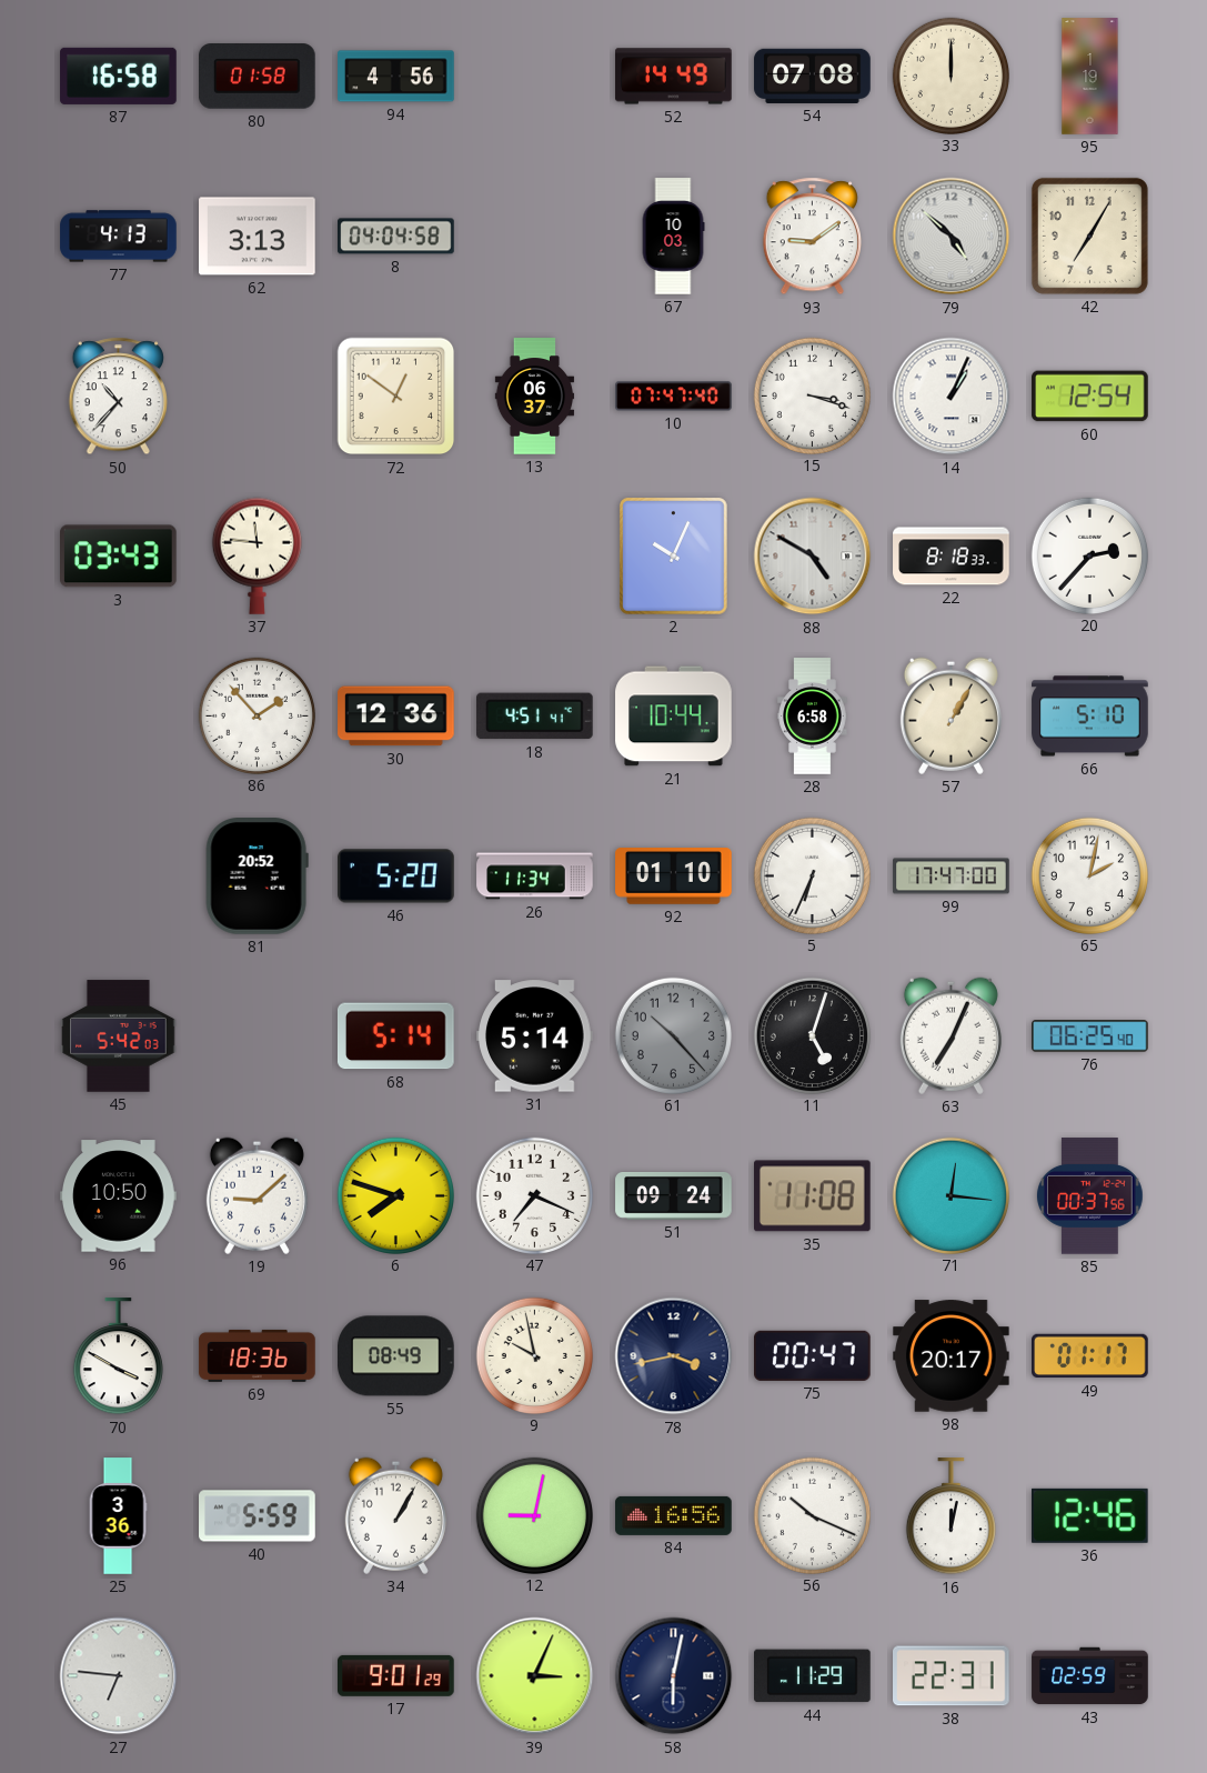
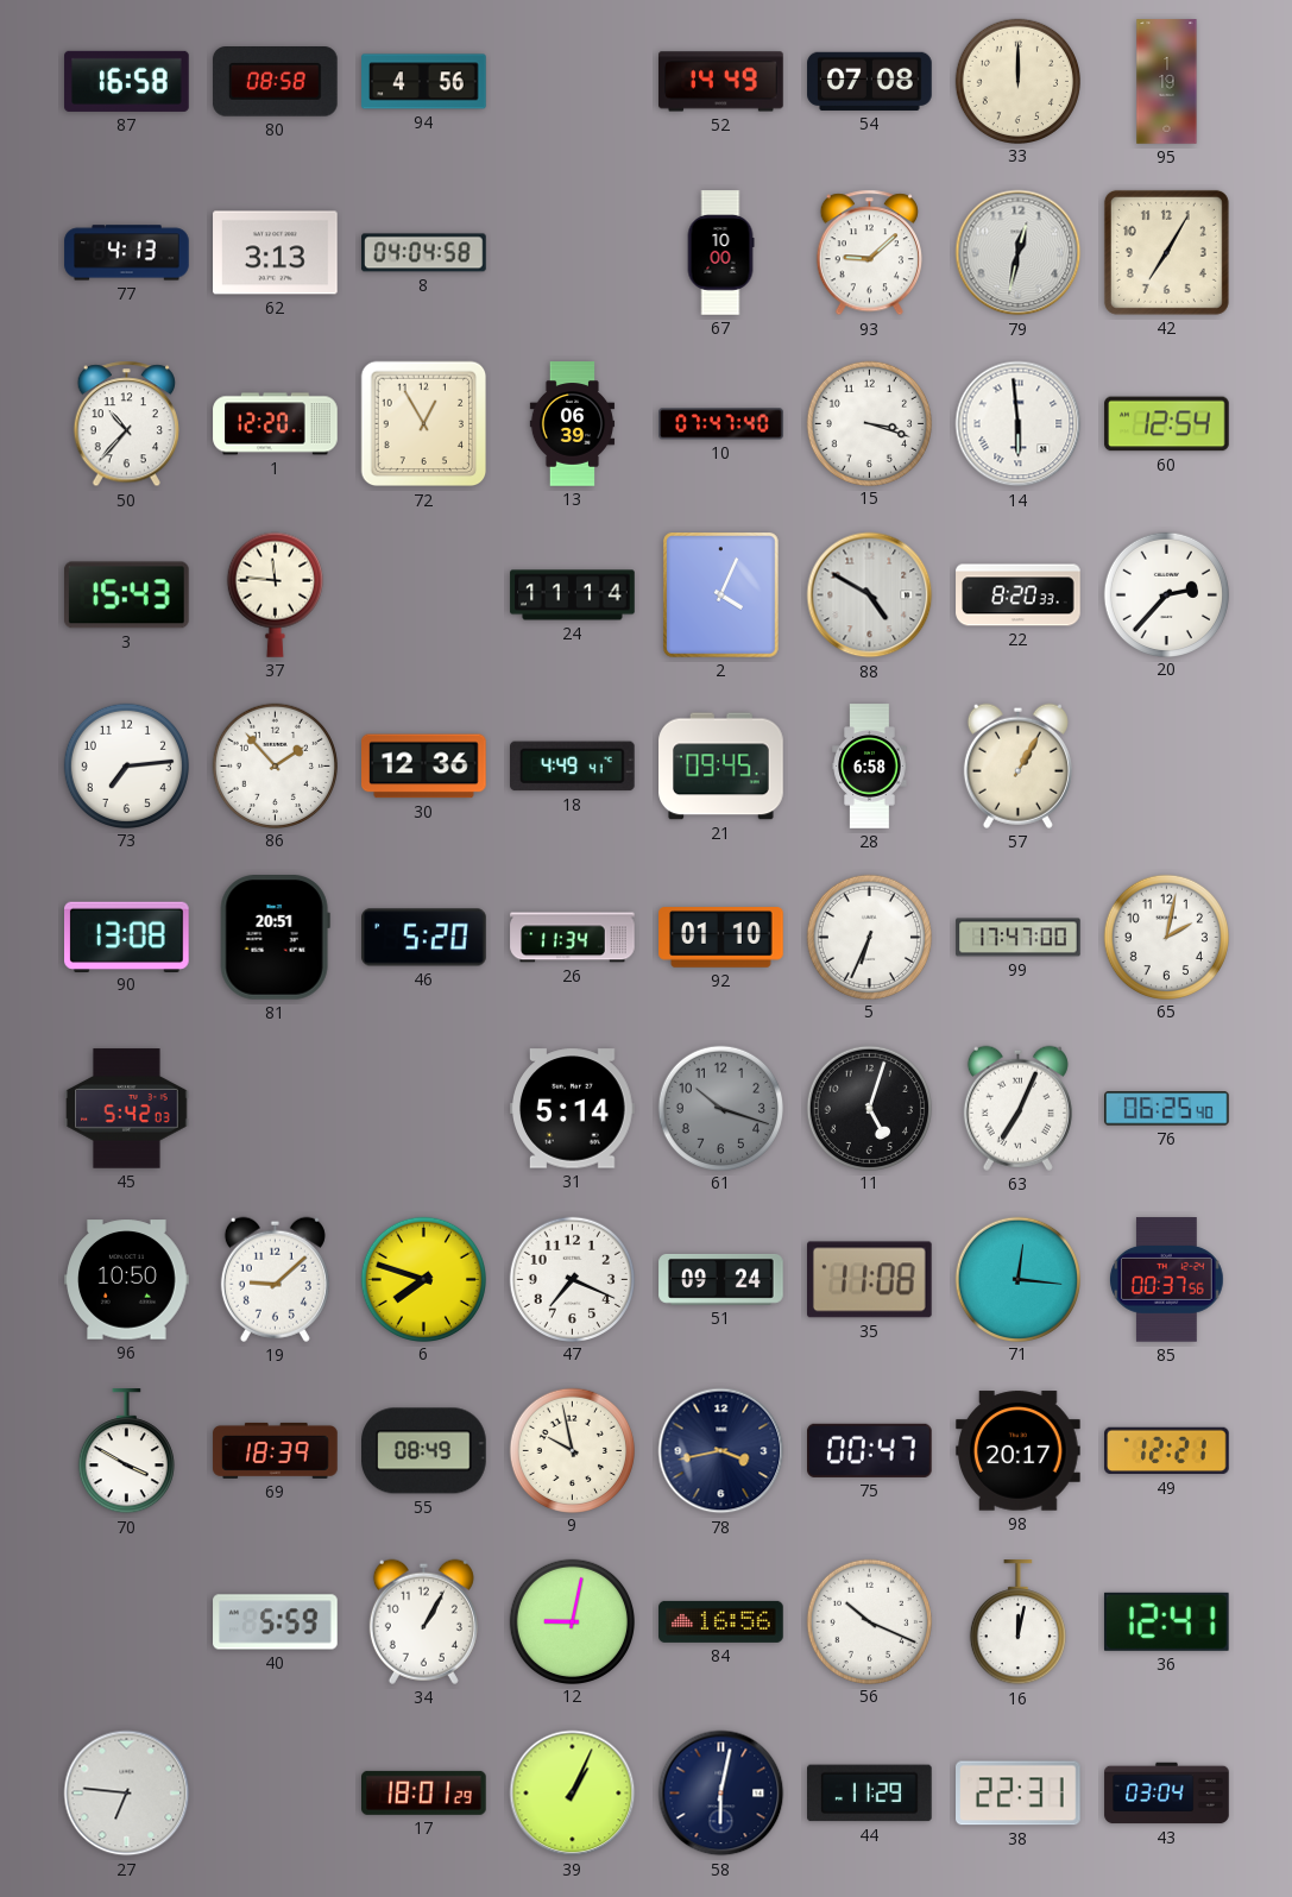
80: 01:58 -> 08:58
67: 10:03 -> 10:00
93: 9:09 -> 9:08
79: 4:52 -> 12:32
1: none -> 12:20
72: 12:51 -> 12:55
13: 06:37 -> 06:39
14: 1:04 -> 5:59
3: 03:43 -> 15:43
24: none -> 11:14
2: 10:04 -> 4:04
22: 8:18 -> 8:20
73: none -> 7:14
18: 4:51 -> 4:49
21: 10:44 -> 09:45
66: 5:10 -> none
90: none -> 13:08
81: 20:52 -> 20:51
68: 5:14 -> none
61: 10:23 -> 10:18
69: 18:36 -> 18:39
49: 01:17 -> 12:21
25: 3:36 -> none
36: 12:46 -> 12:41
17: 9:01 -> 18:01
39: 3:04 -> 1:04
43: 02:59 -> 03:04
